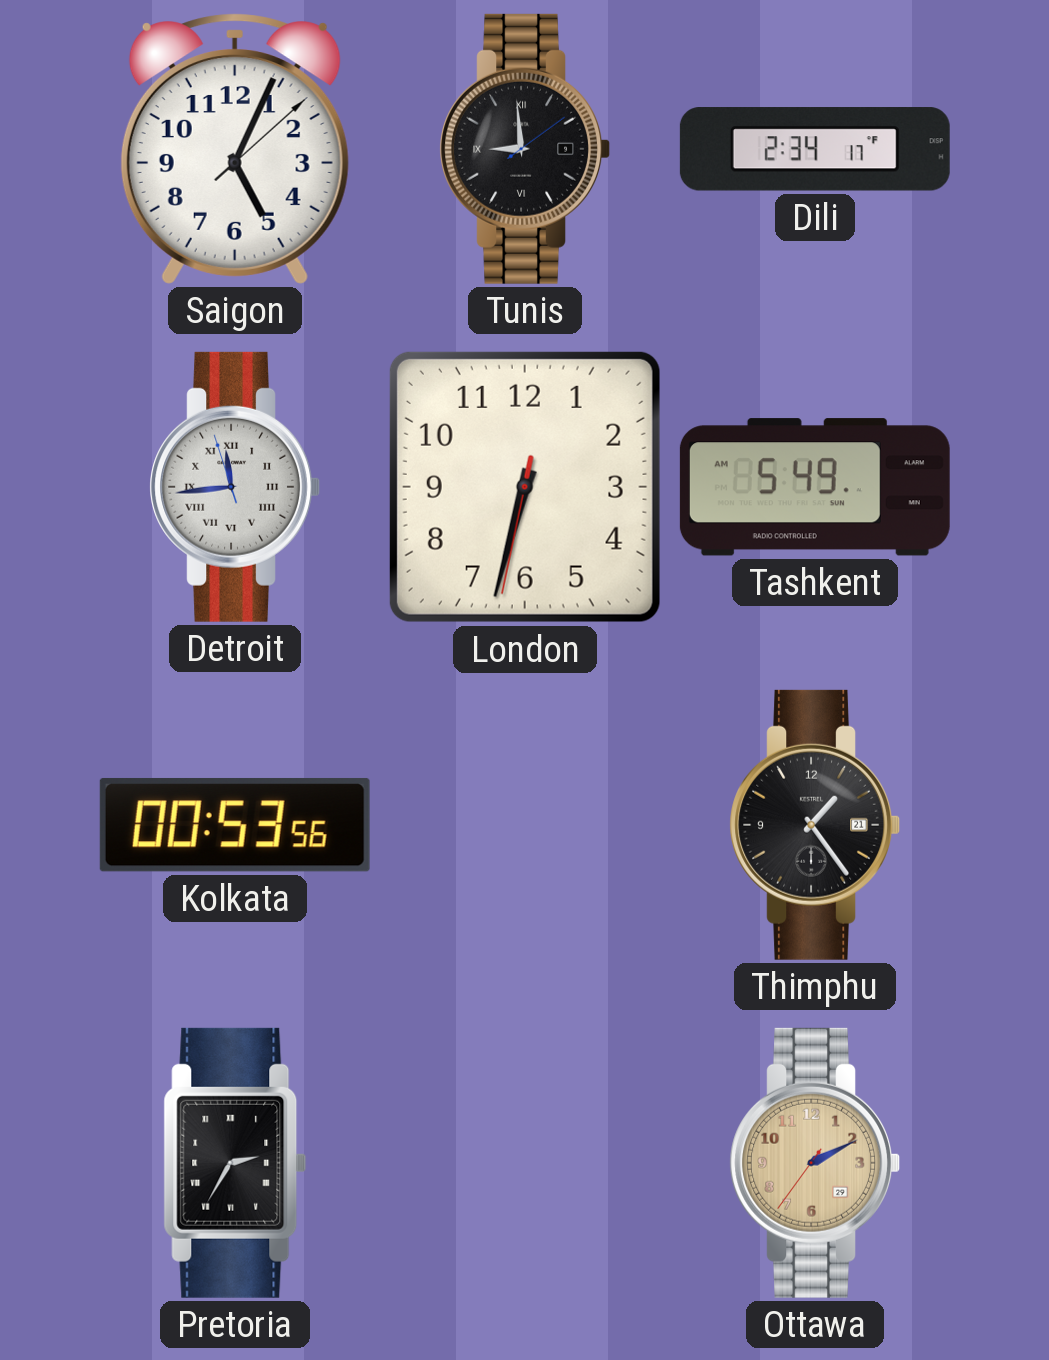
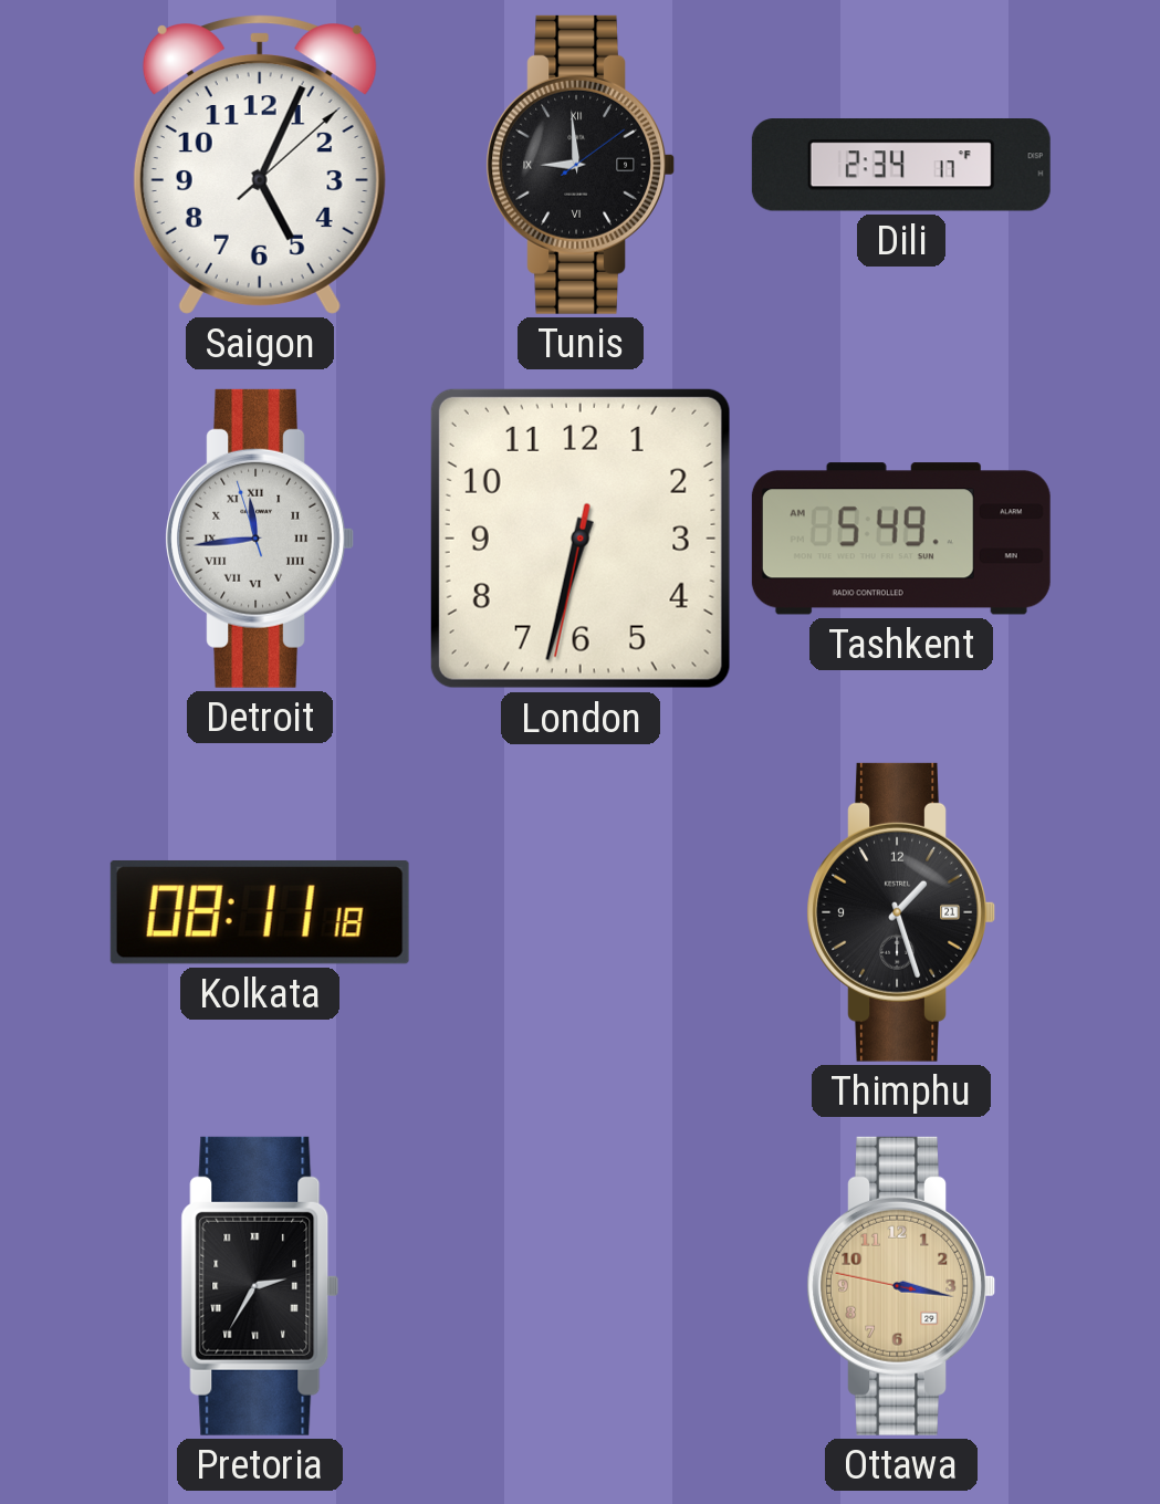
Kolkata: 00:53 -> 08:11
Thimphu: 1:24 -> 1:27
Ottawa: 2:10 -> 3:16
